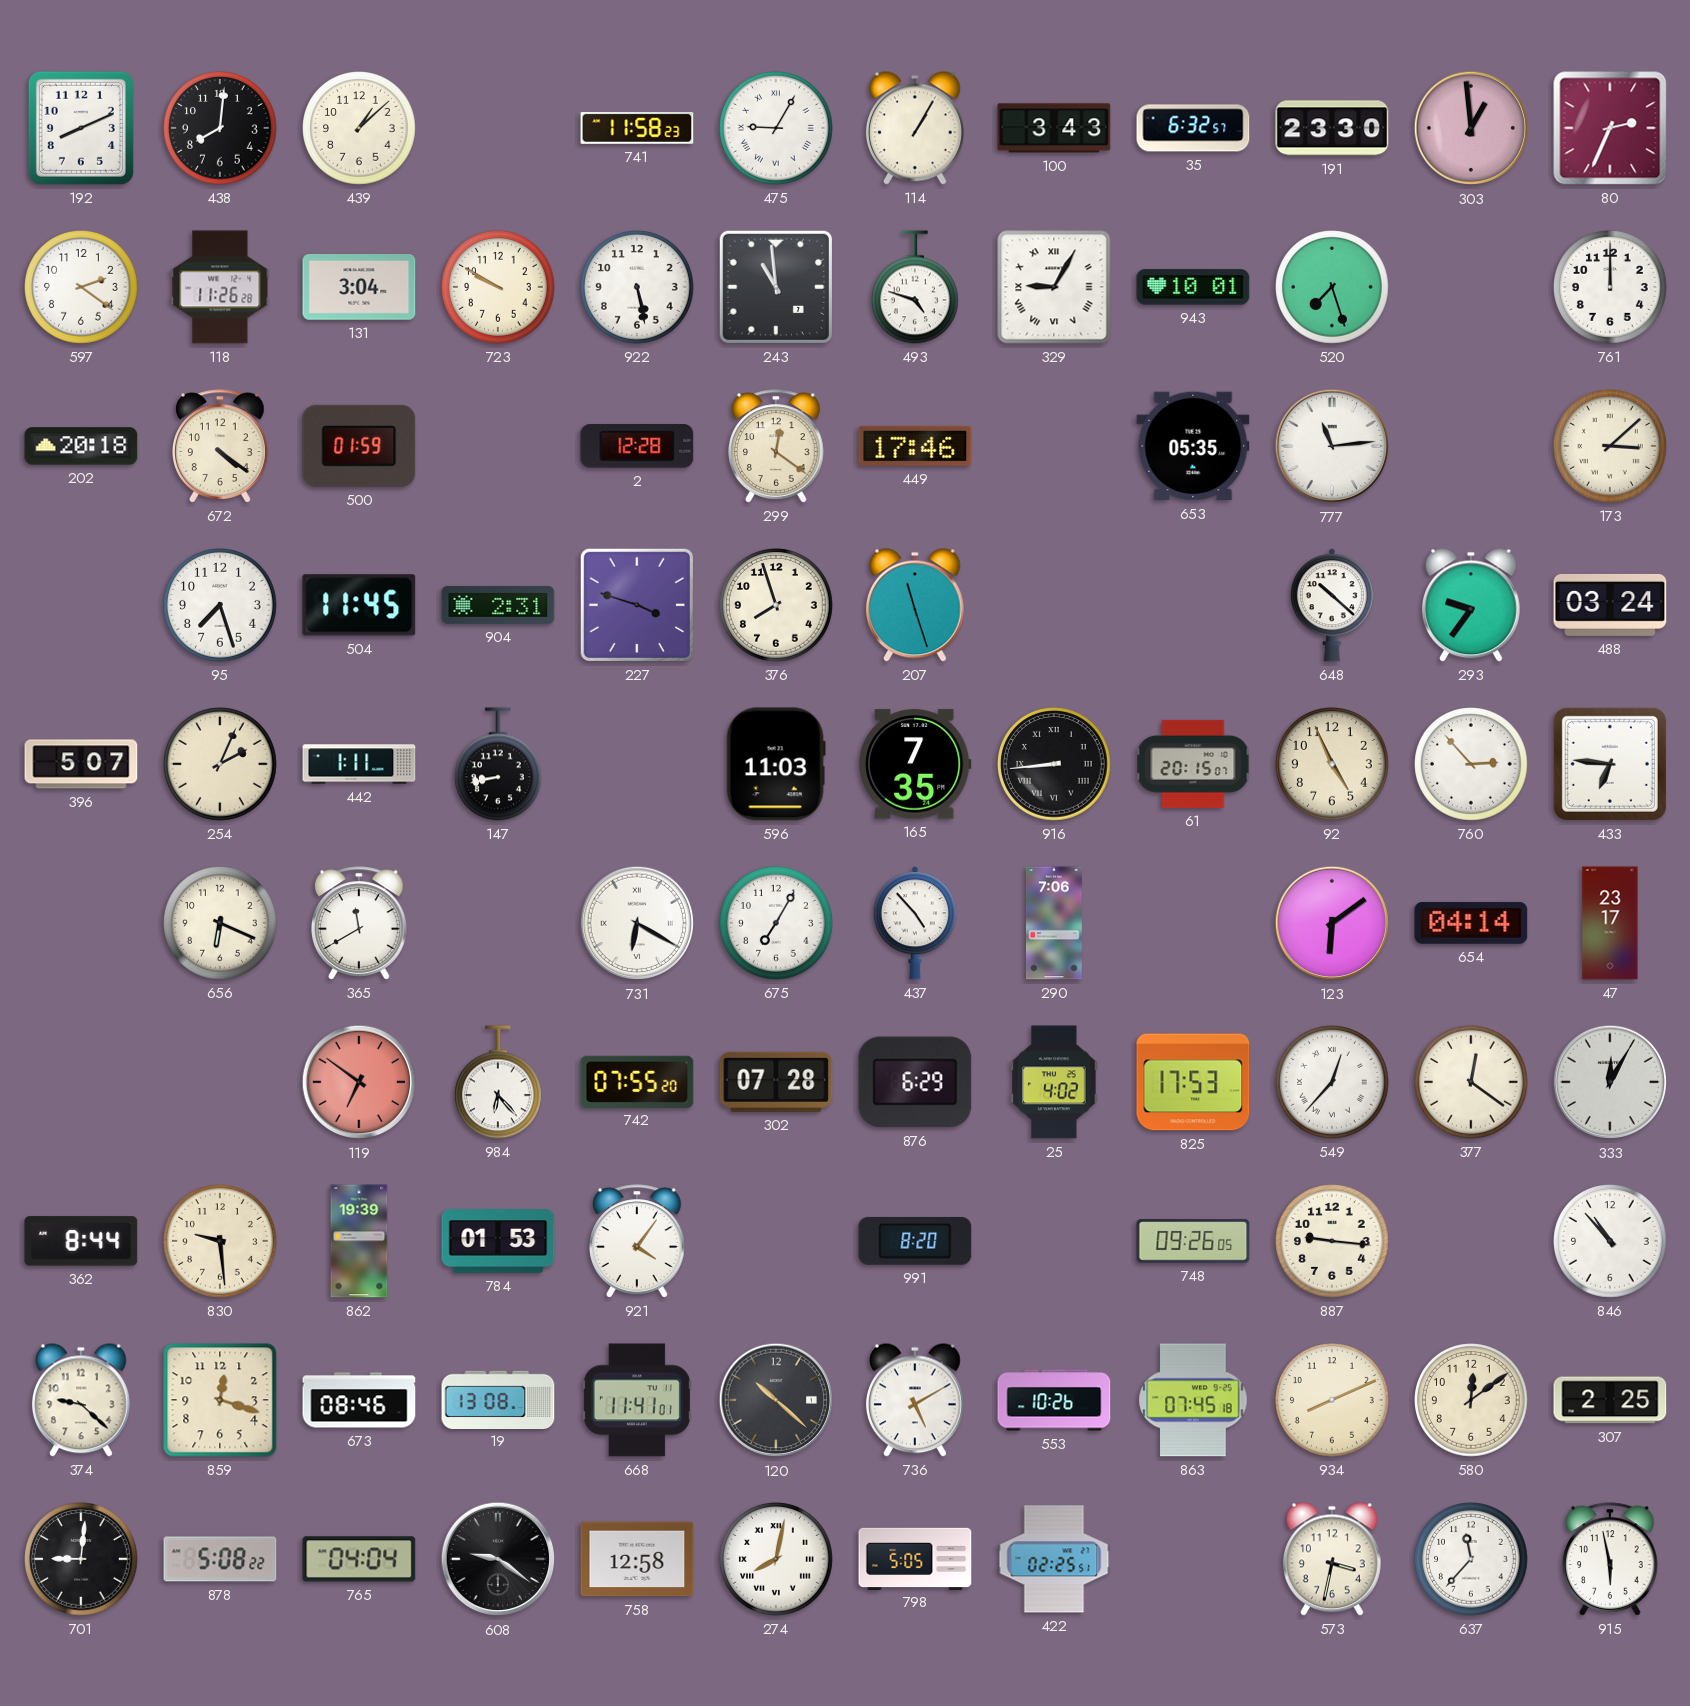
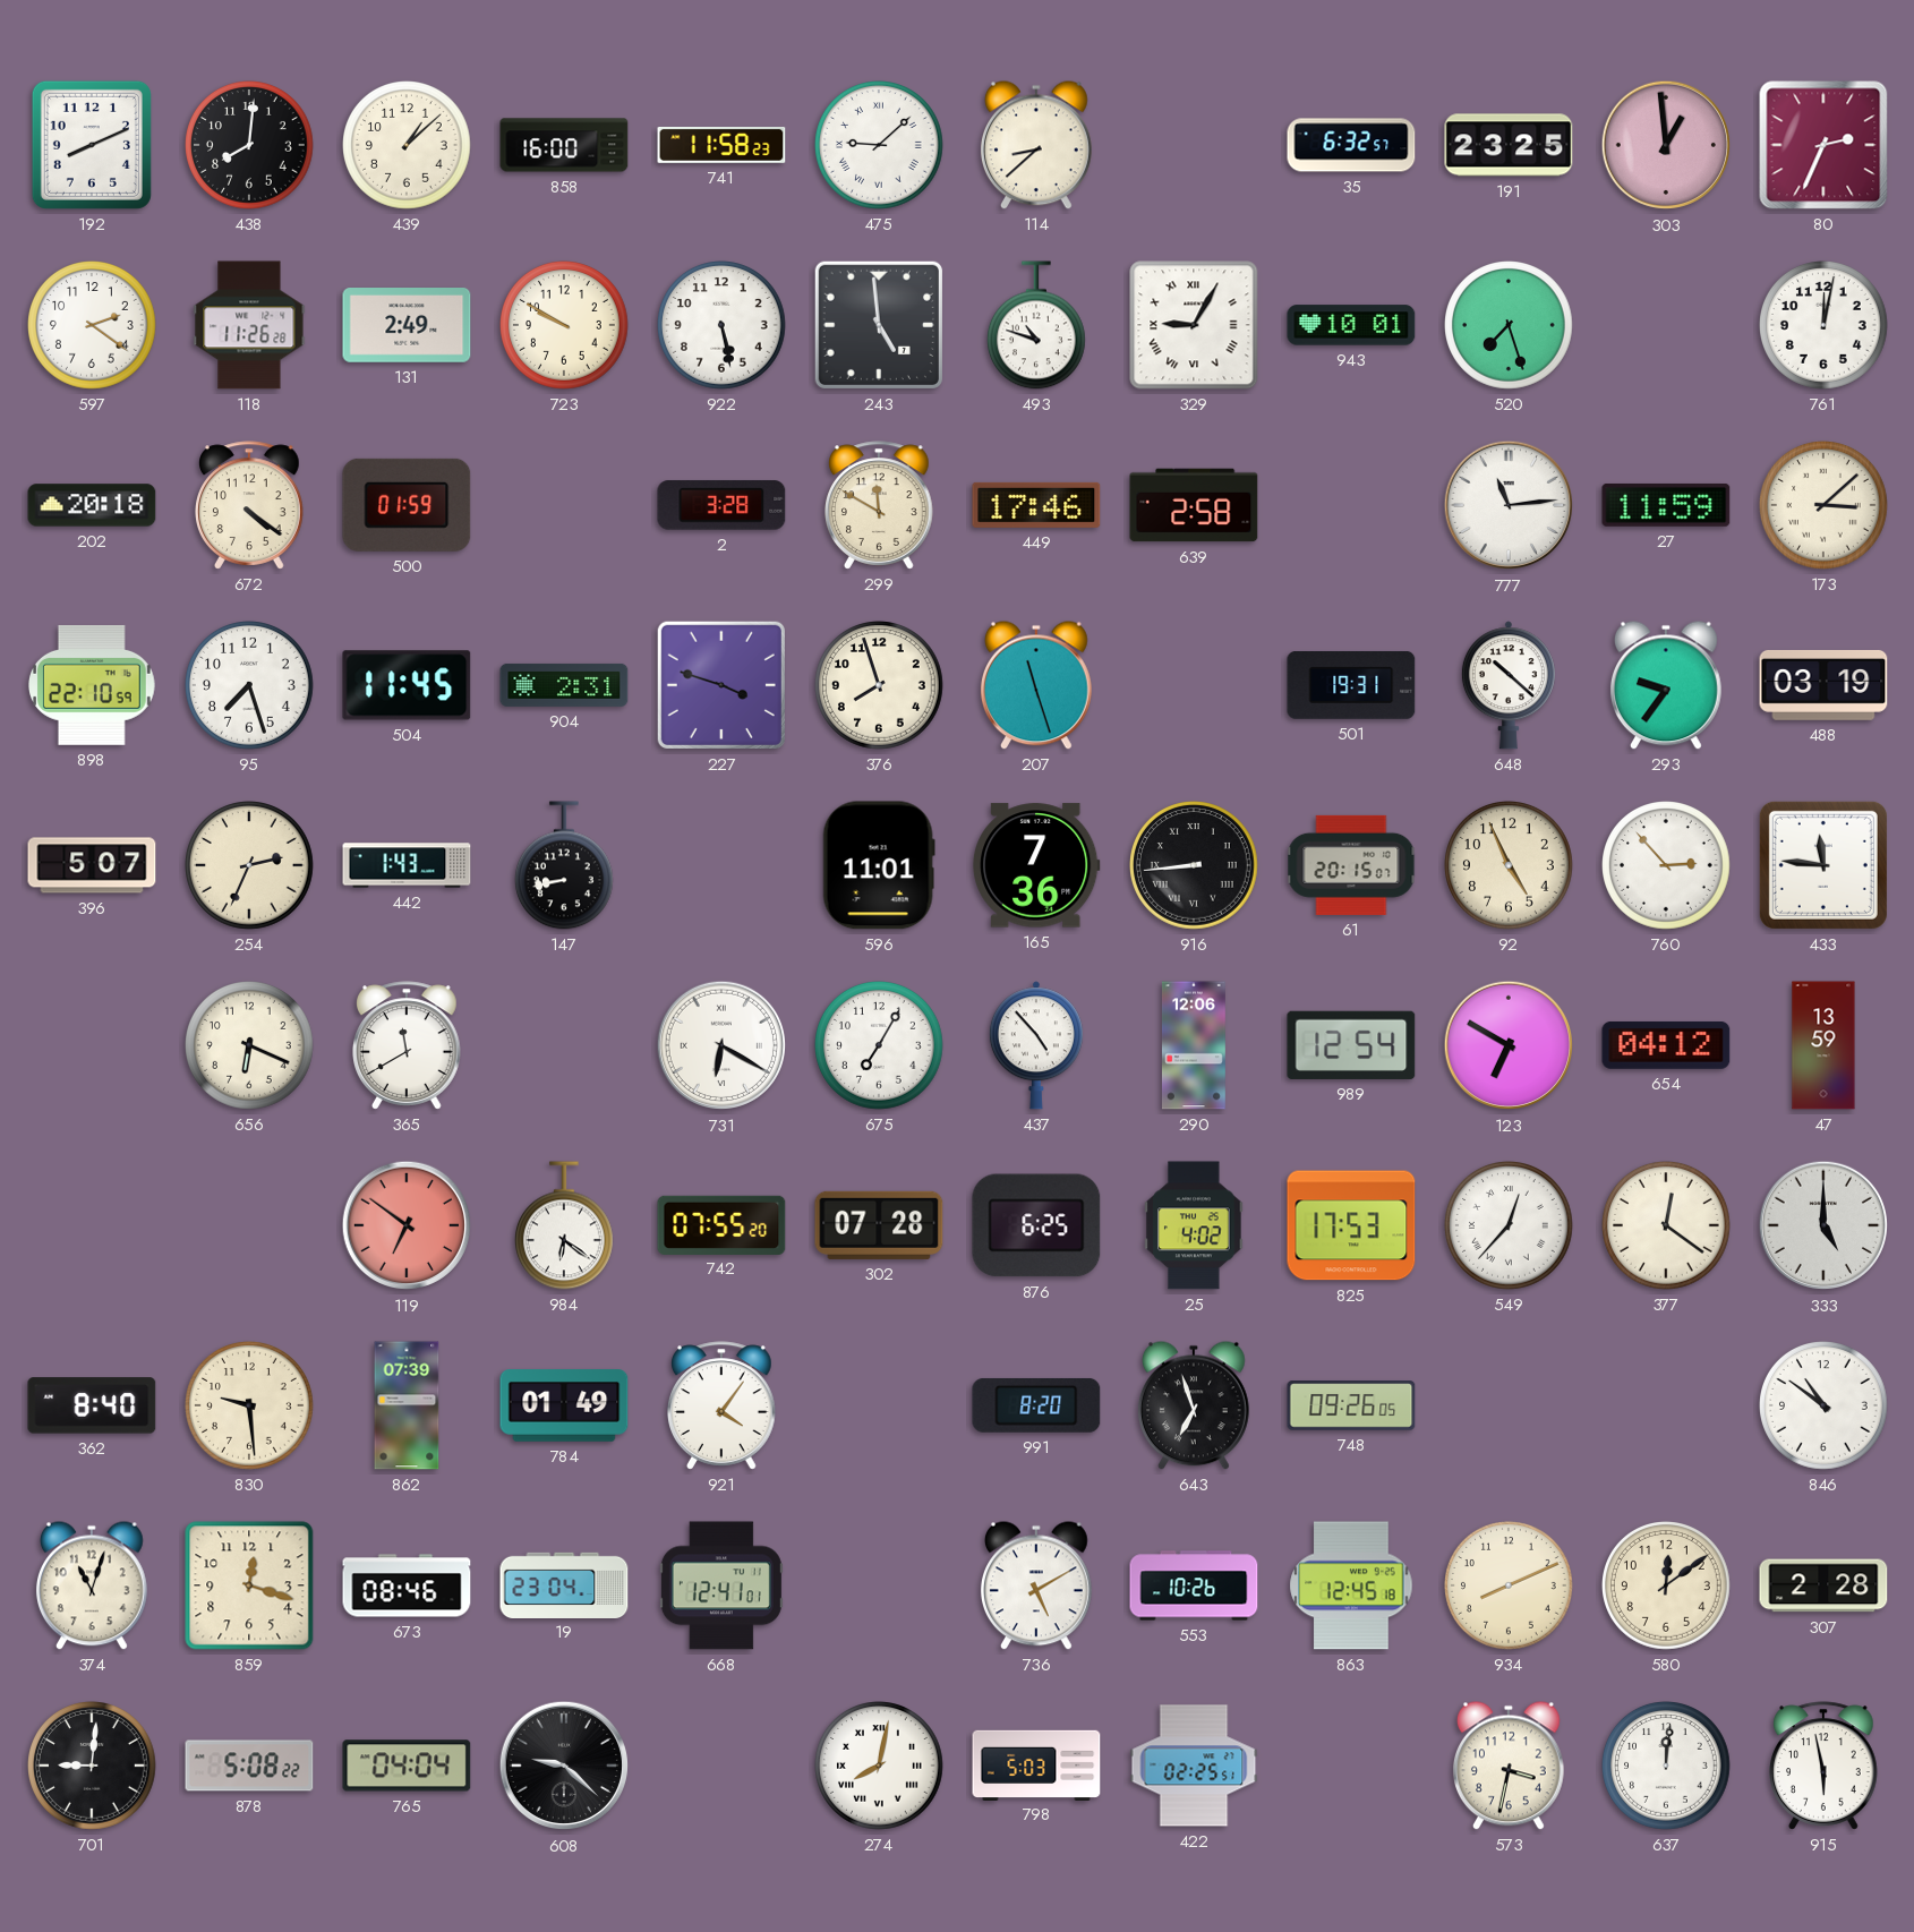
858: none -> 16:00
475: 9:05 -> 9:08
114: 1:05 -> 8:38
100: 3:43 -> none
191: 23:30 -> 23:25
131: 3:04 -> 2:49
243: 10:59 -> 4:59
493: 4:48 -> 10:48
761: 12:00 -> 12:02
2: 12:28 -> 3:28
299: 12:21 -> 11:50
639: none -> 2:58
653: 05:35 -> none
27: none -> 11:59
898: none -> 22:10
501: none -> 19:31
488: 03:24 -> 03:19
254: 2:04 -> 2:34
442: 1:11 -> 1:43
596: 11:03 -> 11:01
165: 7:35 -> 7:36
433: 6:46 -> 11:46
290: 7:06 -> 12:06
989: none -> 12:54
123: 6:09 -> 6:50
654: 04:14 -> 04:12
47: 23:17 -> 13:59
984: 6:23 -> 6:21
876: 6:29 -> 6:25
333: 12:05 -> 5:00
362: 8:44 -> 8:40
862: 19:39 -> 07:39
784: 01:53 -> 01:49
643: none -> 6:57
887: 9:16 -> none
846: 10:53 -> 10:51
374: 9:22 -> 11:03
19: 13:08 -> 23:04
668: 11:41 -> 12:41
120: 10:22 -> none
863: 07:45 -> 12:45
307: 2:25 -> 2:28
608: 9:21 -> 9:22
758: 12:58 -> none
798: 5:05 -> 5:03
637: 11:37 -> 12:01
